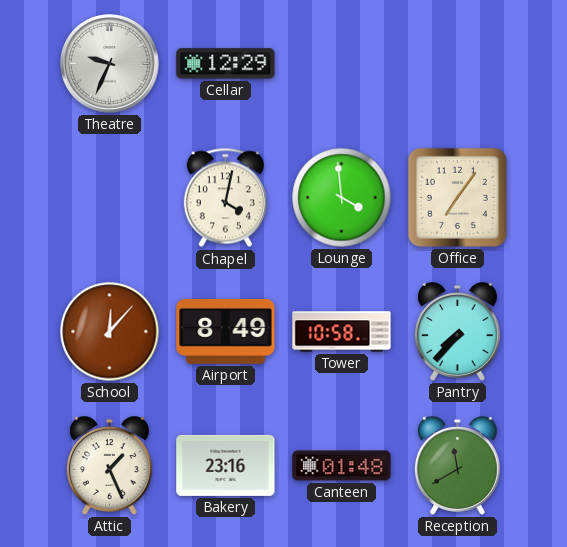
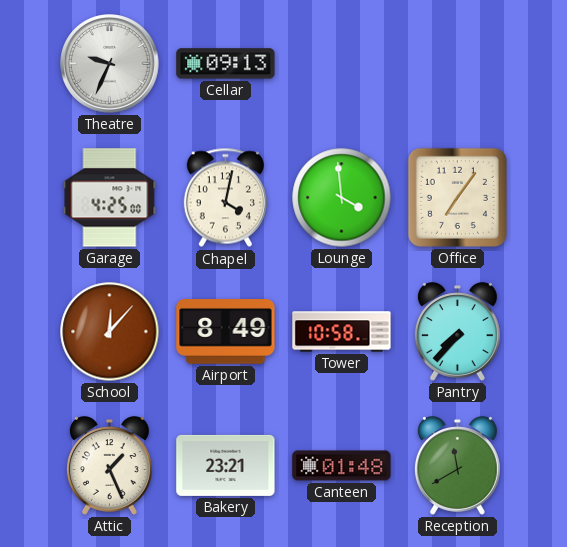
Cellar: 12:29 -> 09:13
Garage: none -> 4:25
Bakery: 23:16 -> 23:21
